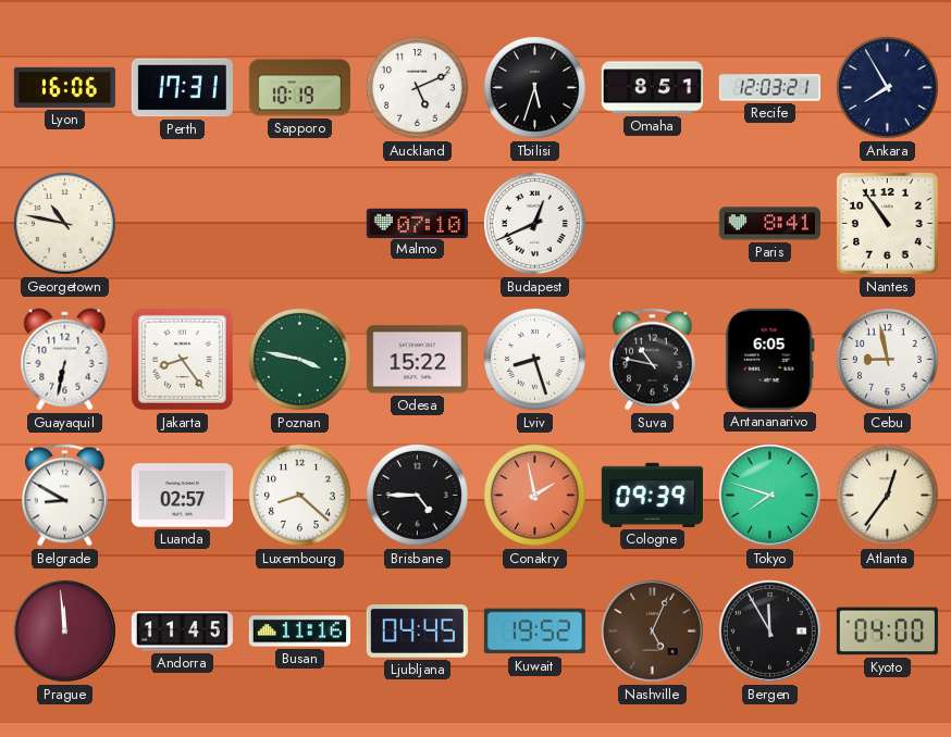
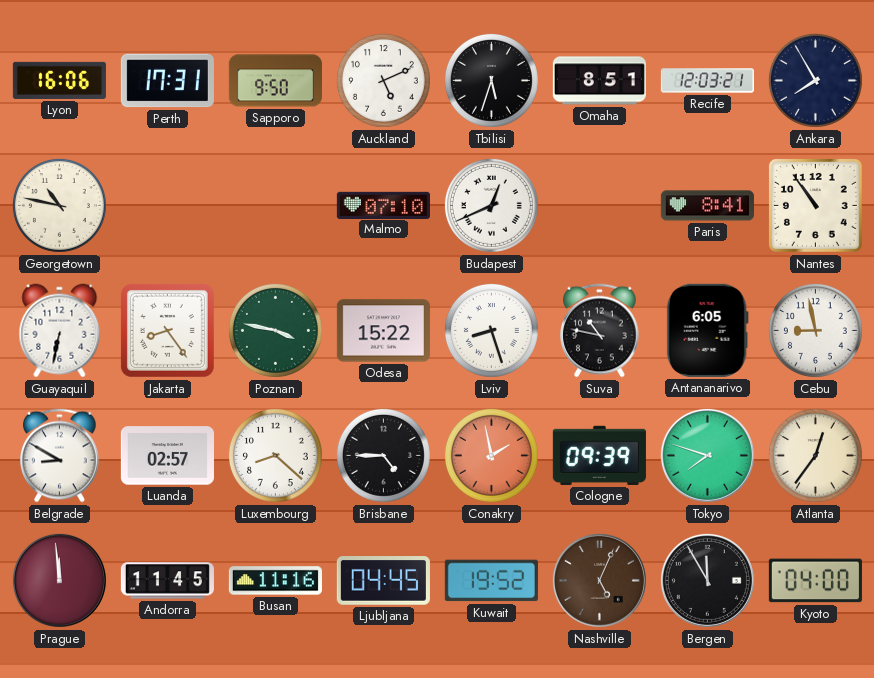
Sapporo: 10:19 -> 9:50
